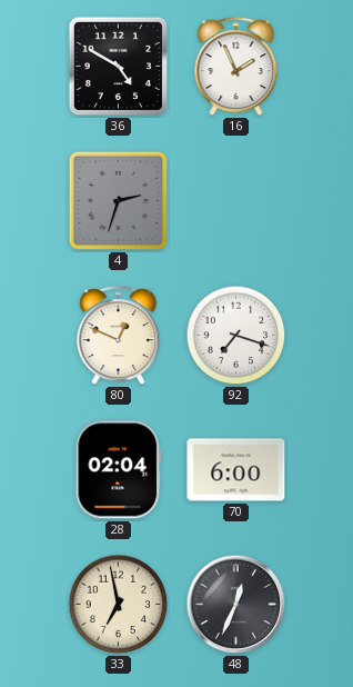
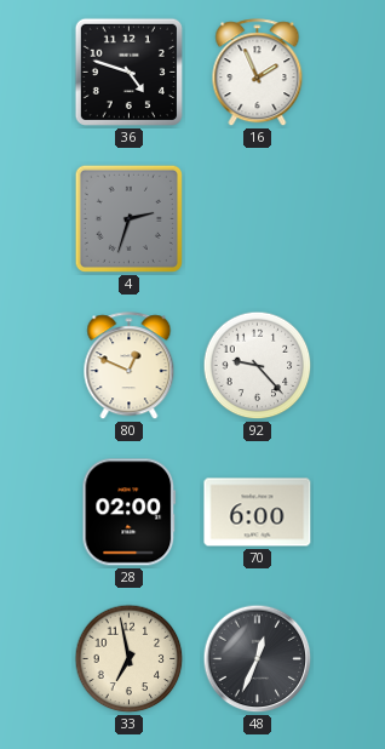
36: 4:50 -> 4:48
92: 7:18 -> 9:23
28: 02:04 -> 02:00
